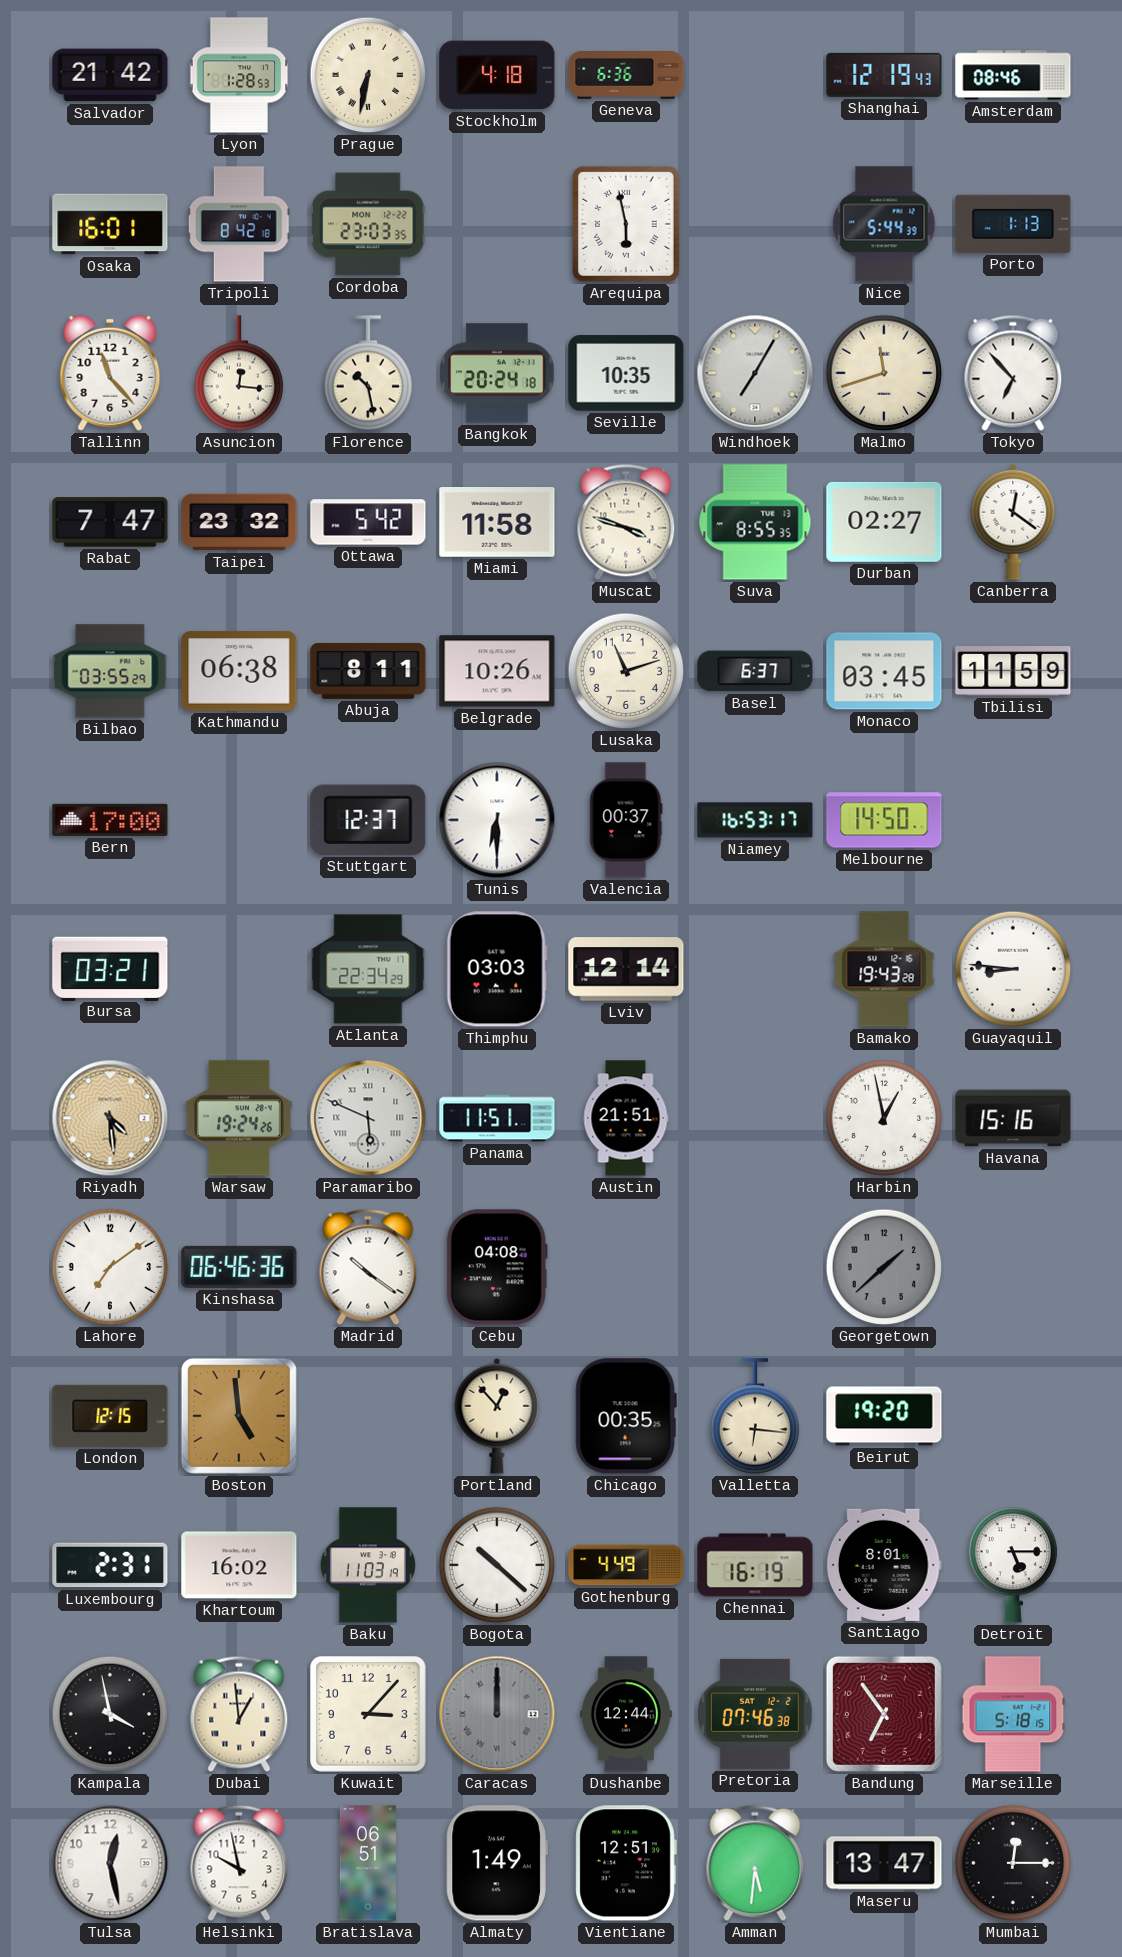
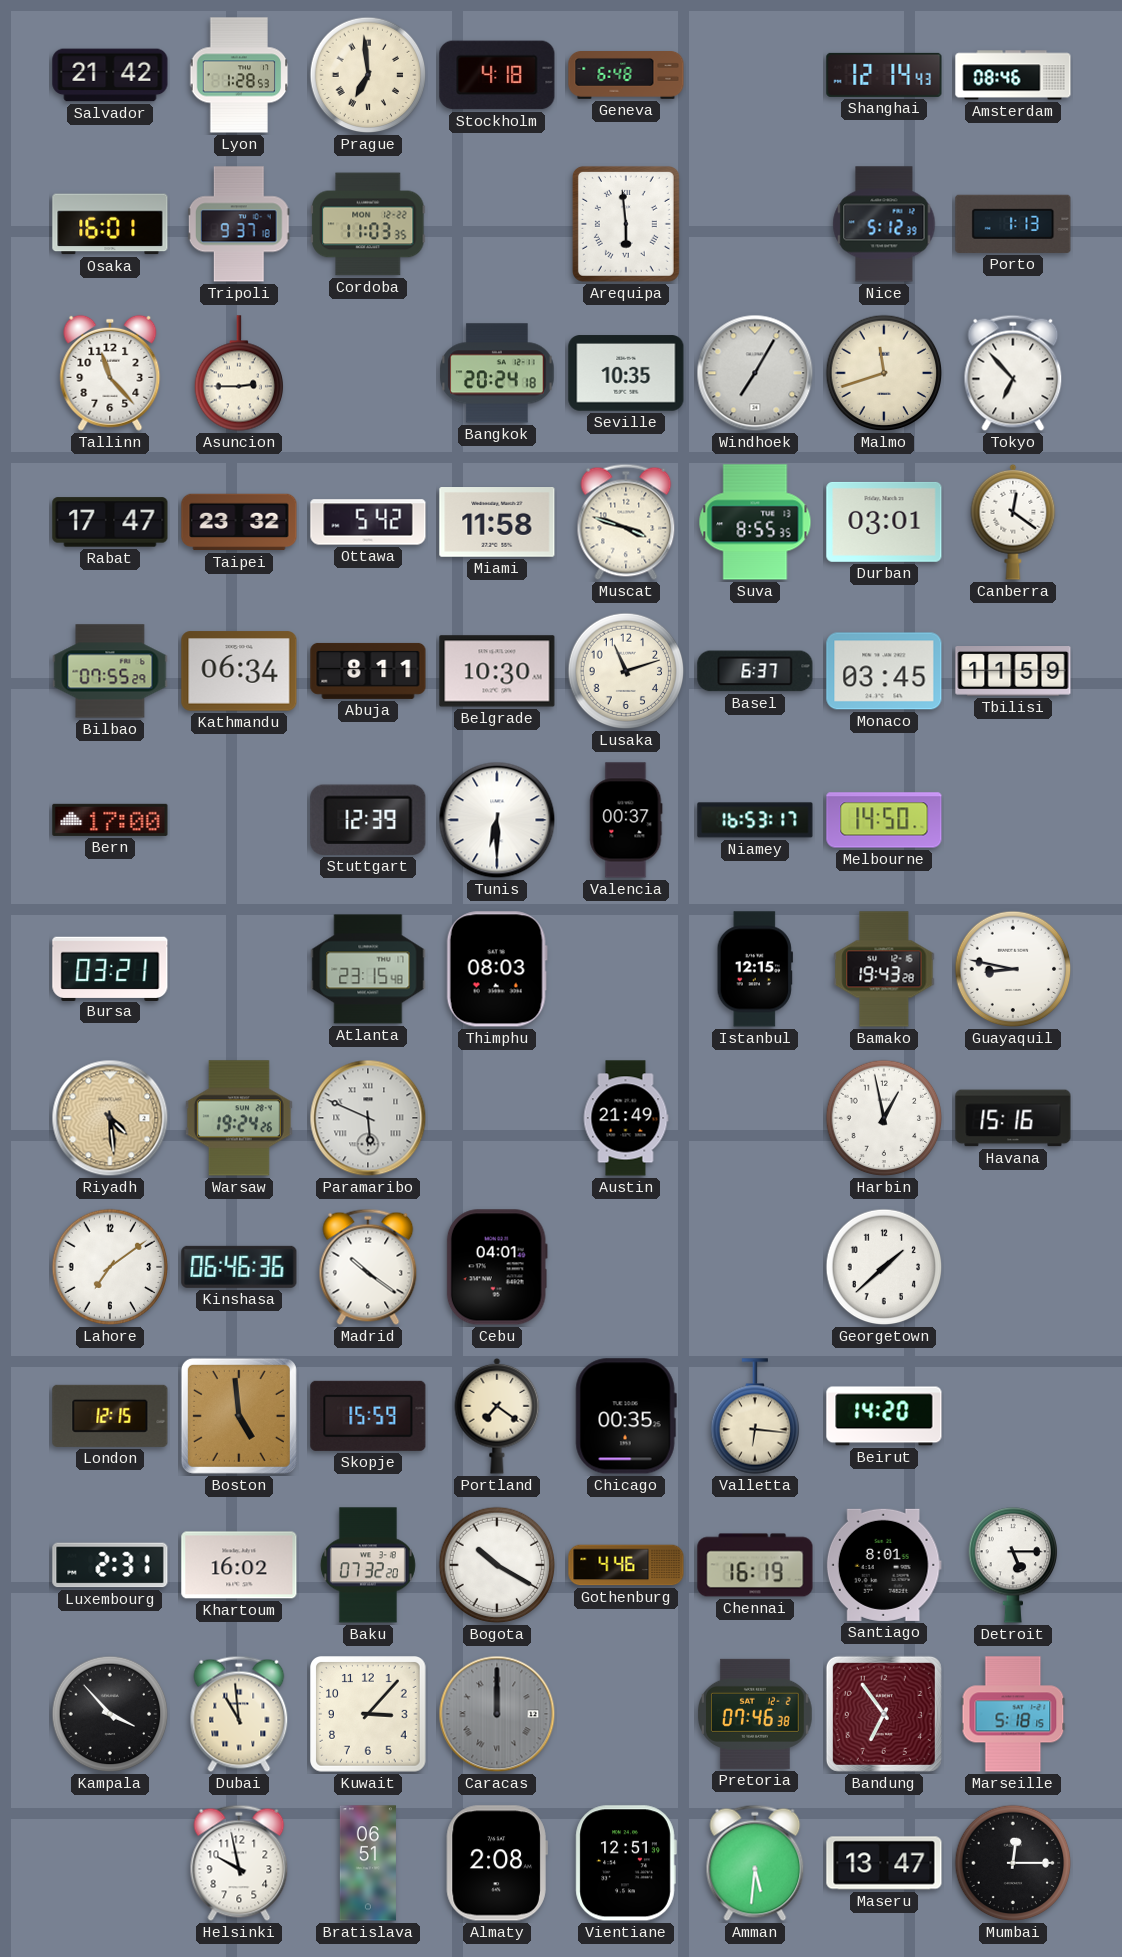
Prague: 6:32 -> 6:59
Geneva: 6:36 -> 6:48
Shanghai: 12:19 -> 12:14
Tripoli: 8:42 -> 9:37
Cordoba: 23:03 -> 11:03
Arequipa: 5:58 -> 5:59
Nice: 5:44 -> 5:12
Asuncion: 12:16 -> 2:45
Florence: 10:28 -> none
Rabat: 7:47 -> 17:47
Durban: 02:27 -> 03:01
Bilbao: 03:55 -> 07:55
Kathmandu: 06:38 -> 06:34
Belgrade: 10:26 -> 10:30
Stuttgart: 12:37 -> 12:39
Atlanta: 22:34 -> 23:15
Thimphu: 03:03 -> 08:03
Lviv: 12:14 -> none
Istanbul: none -> 12:15
Guayaquil: 8:46 -> 8:47
Panama: 11:51 -> none
Austin: 21:51 -> 21:49
Cebu: 04:08 -> 04:01
Georgetown dial: grey -> white
Skopje: none -> 15:59
Portland: 12:53 -> 7:21
Beirut: 19:20 -> 14:20
Baku: 11:03 -> 07:32
Bogota: 10:22 -> 10:20
Gothenburg: 4:49 -> 4:46
Kampala: 3:58 -> 3:53
Dubai: 12:59 -> 10:59
Dushanbe: 12:44 -> none
Tulsa: 12:28 -> none
Almaty: 1:49 -> 2:08
